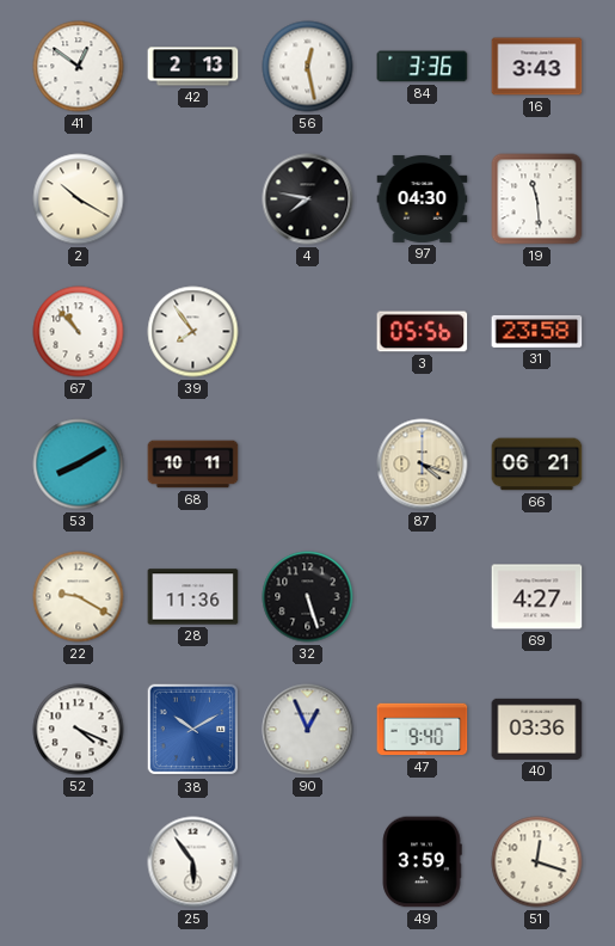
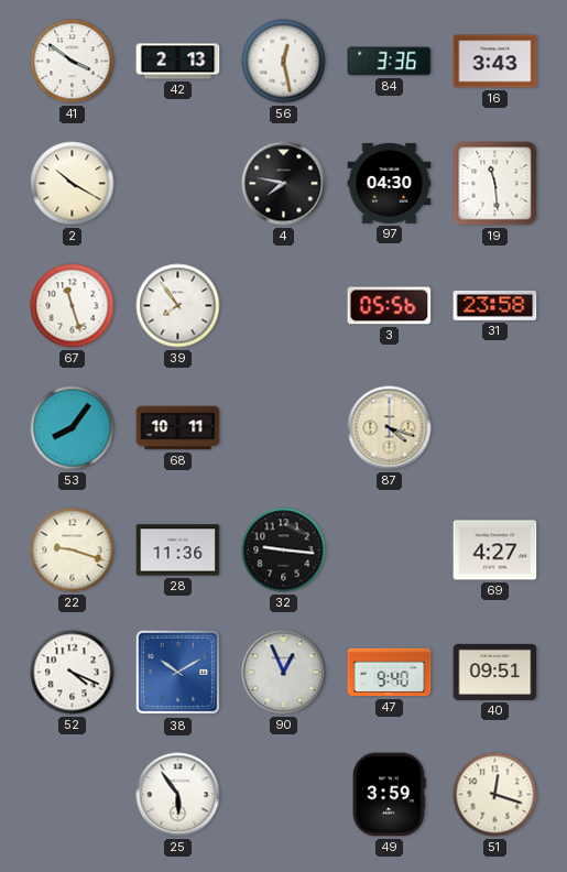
41: 12:51 -> 3:51
67: 10:53 -> 11:27
53: 8:10 -> 8:06
66: 06:21 -> none
22: 9:20 -> 9:18
32: 5:27 -> 9:16
40: 03:36 -> 09:51
